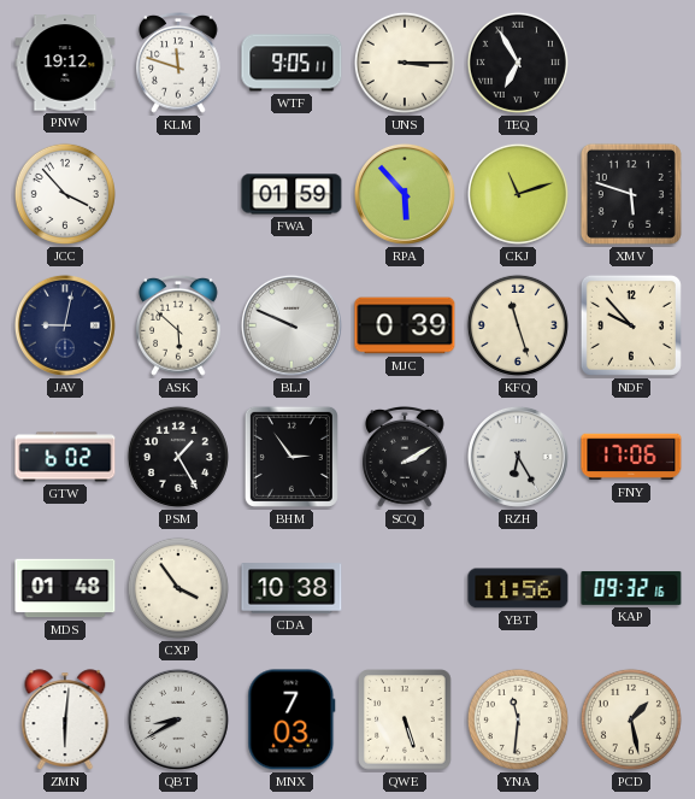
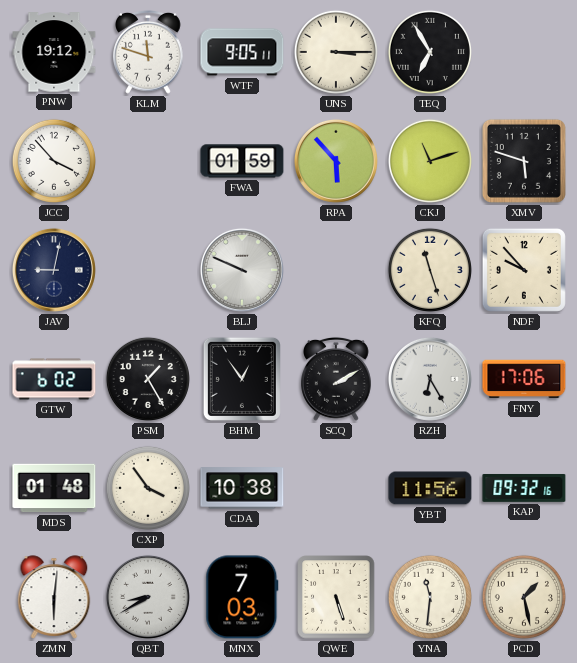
ASK: 5:52 -> none
MJC: 0:39 -> none
BHM: 2:54 -> 12:54
